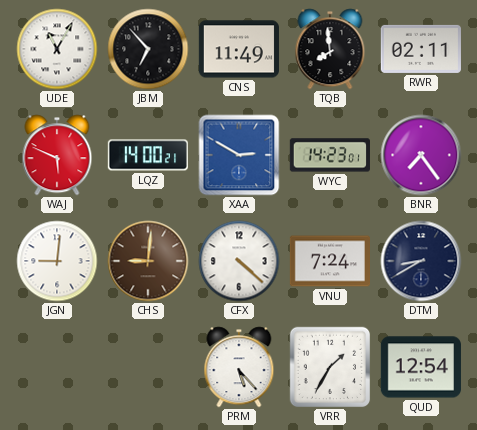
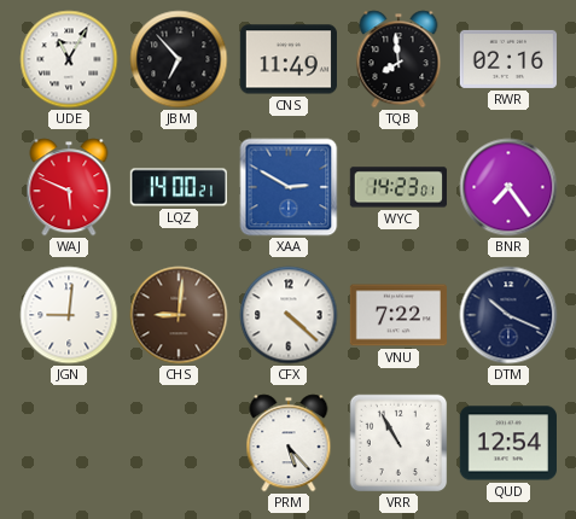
RWR: 02:11 -> 02:16
VNU: 7:24 -> 7:22
DTM: 8:40 -> 10:19
VRR: 1:35 -> 10:55
